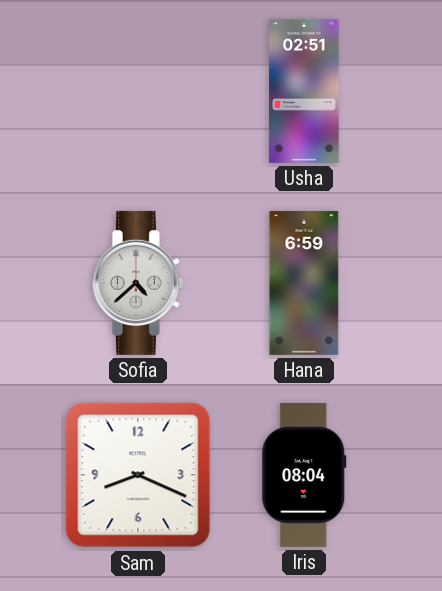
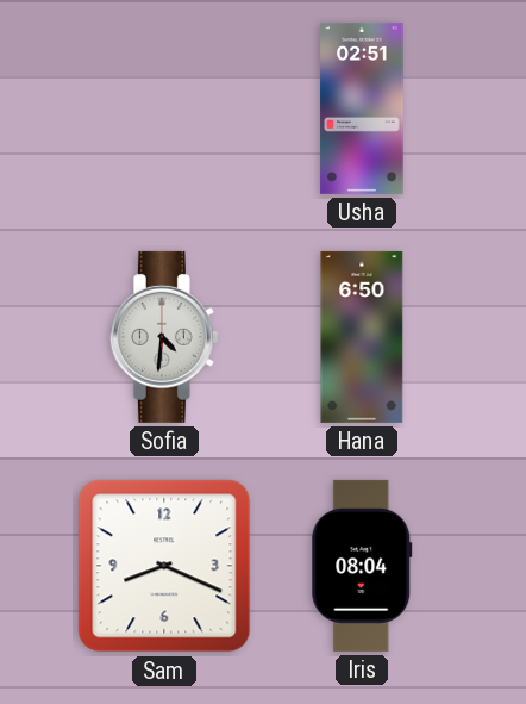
Sofia: 4:38 -> 4:31
Hana: 6:59 -> 6:50
